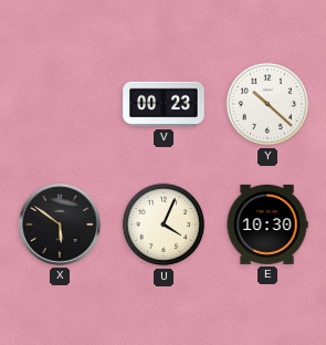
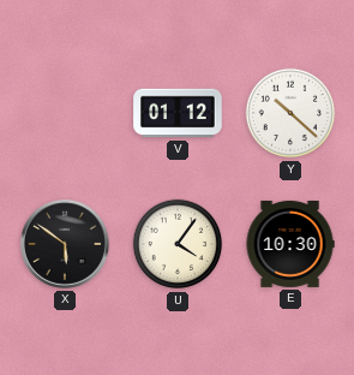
V: 00:23 -> 01:12
U: 4:04 -> 4:06
